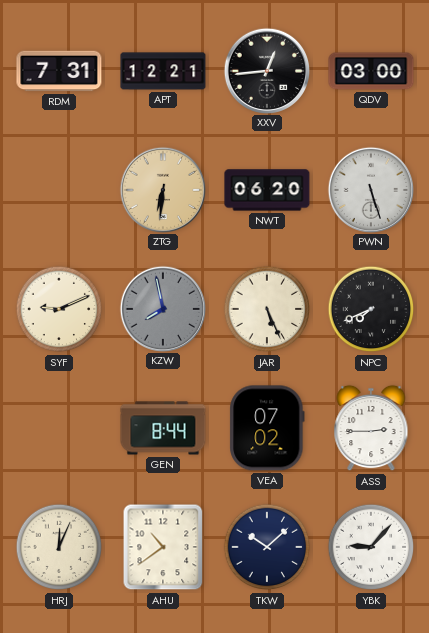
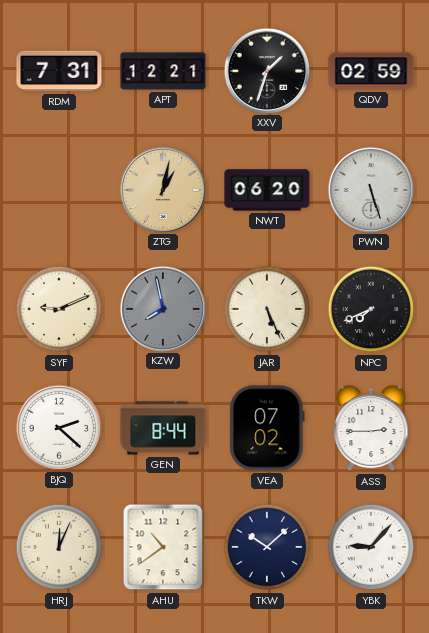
XXV: 12:44 -> 1:33
QDV: 03:00 -> 02:59
ZTG: 6:31 -> 1:02
BJQ: none -> 2:22
